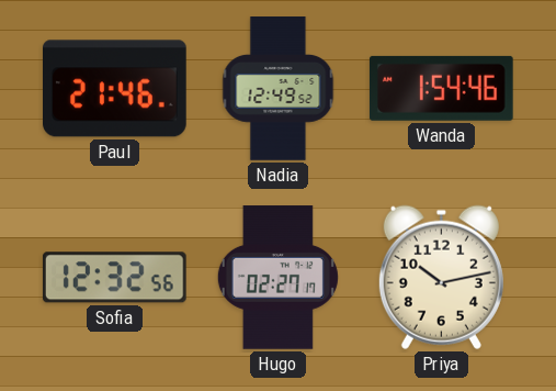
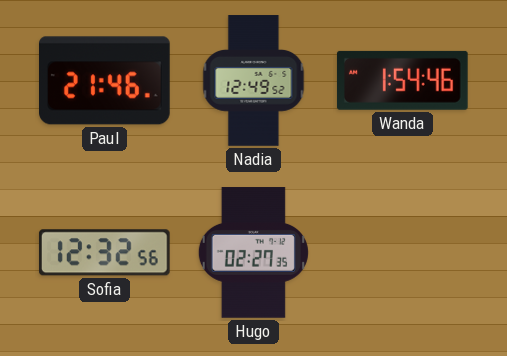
Hugo: 02:27:17 -> 02:27:35
Priya: 10:13 -> none
